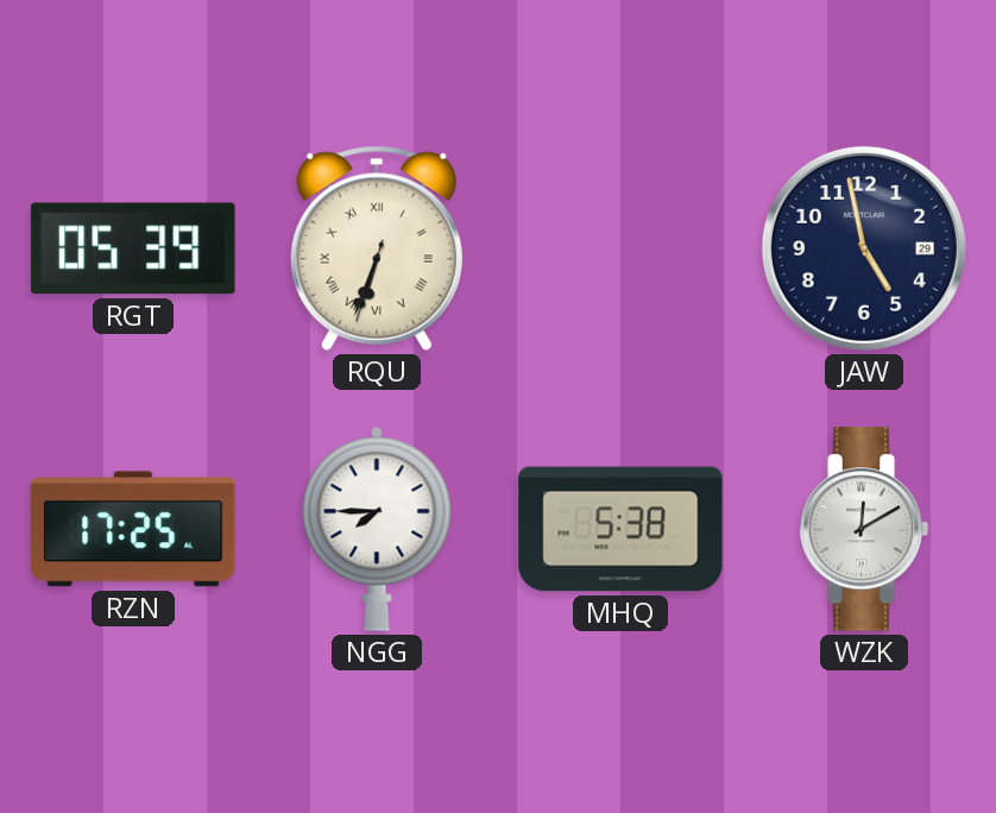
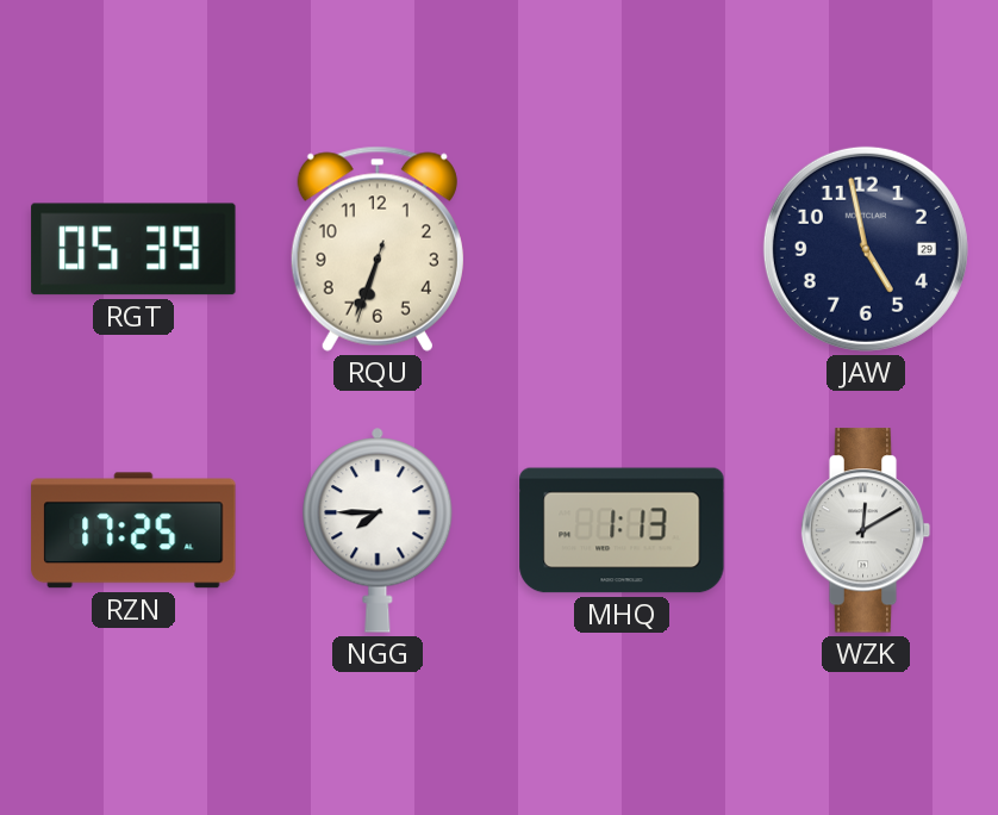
RQU numerals: Roman -> Arabic
MHQ: 5:38 -> 1:13
